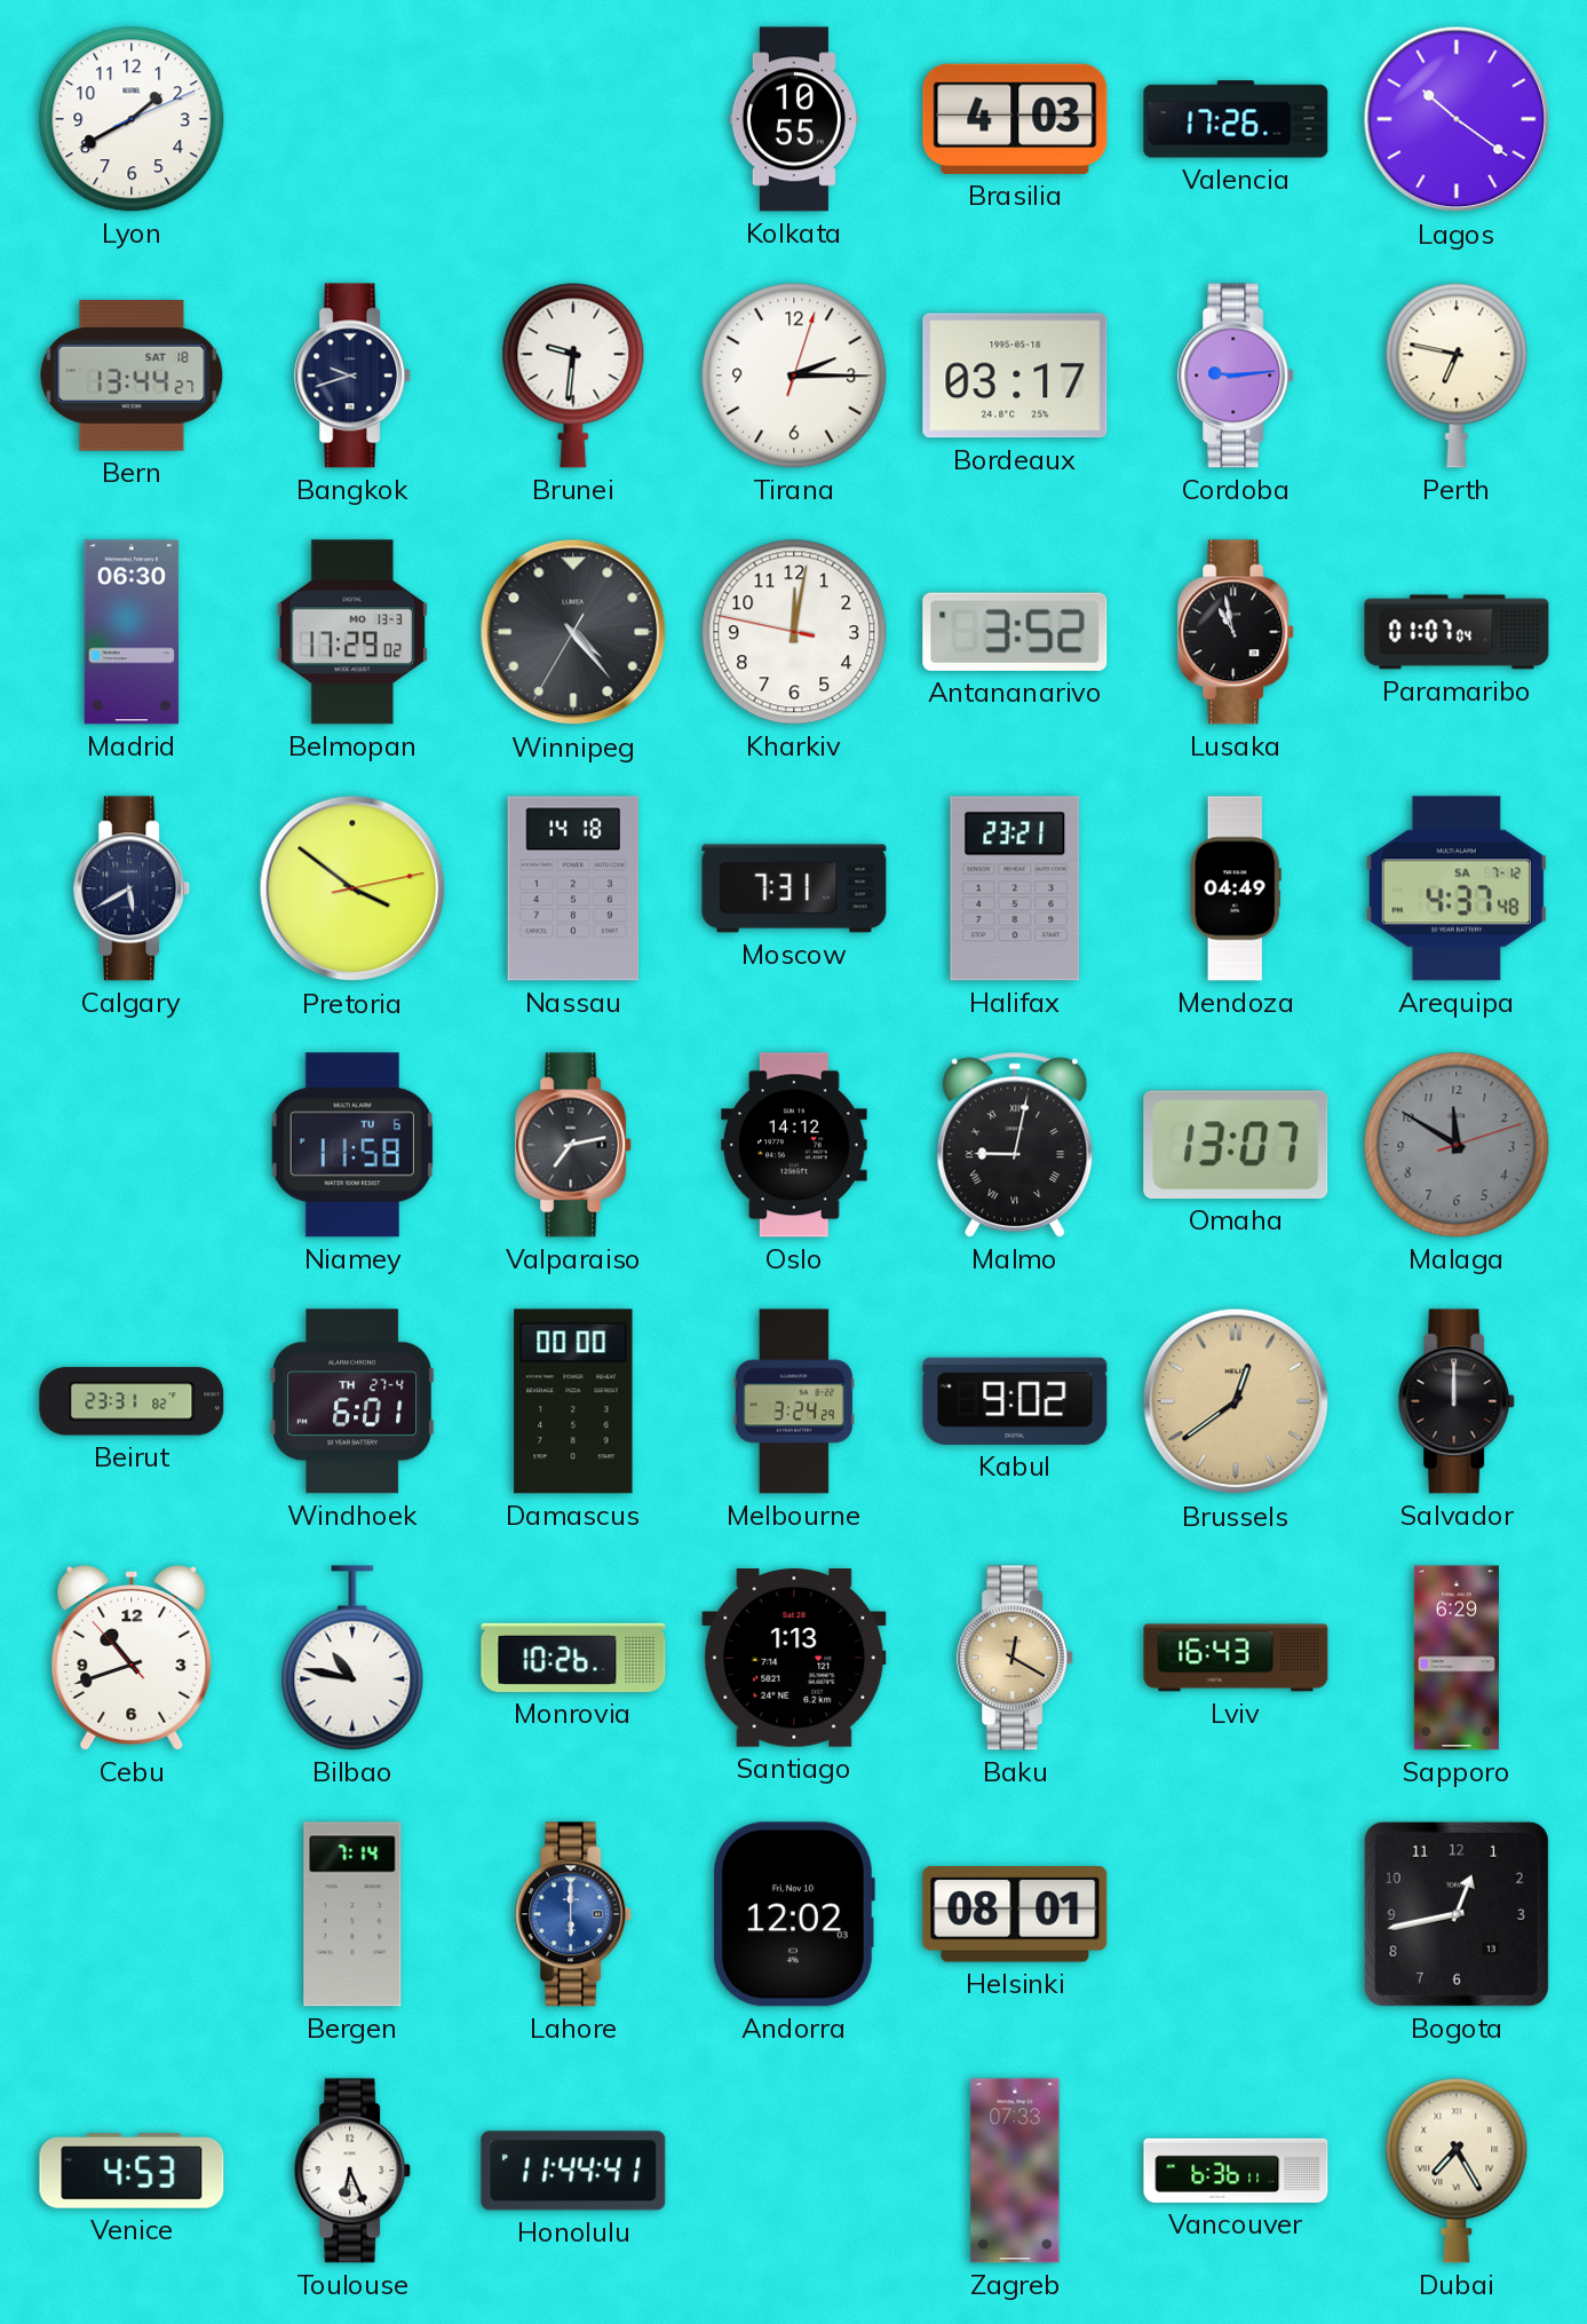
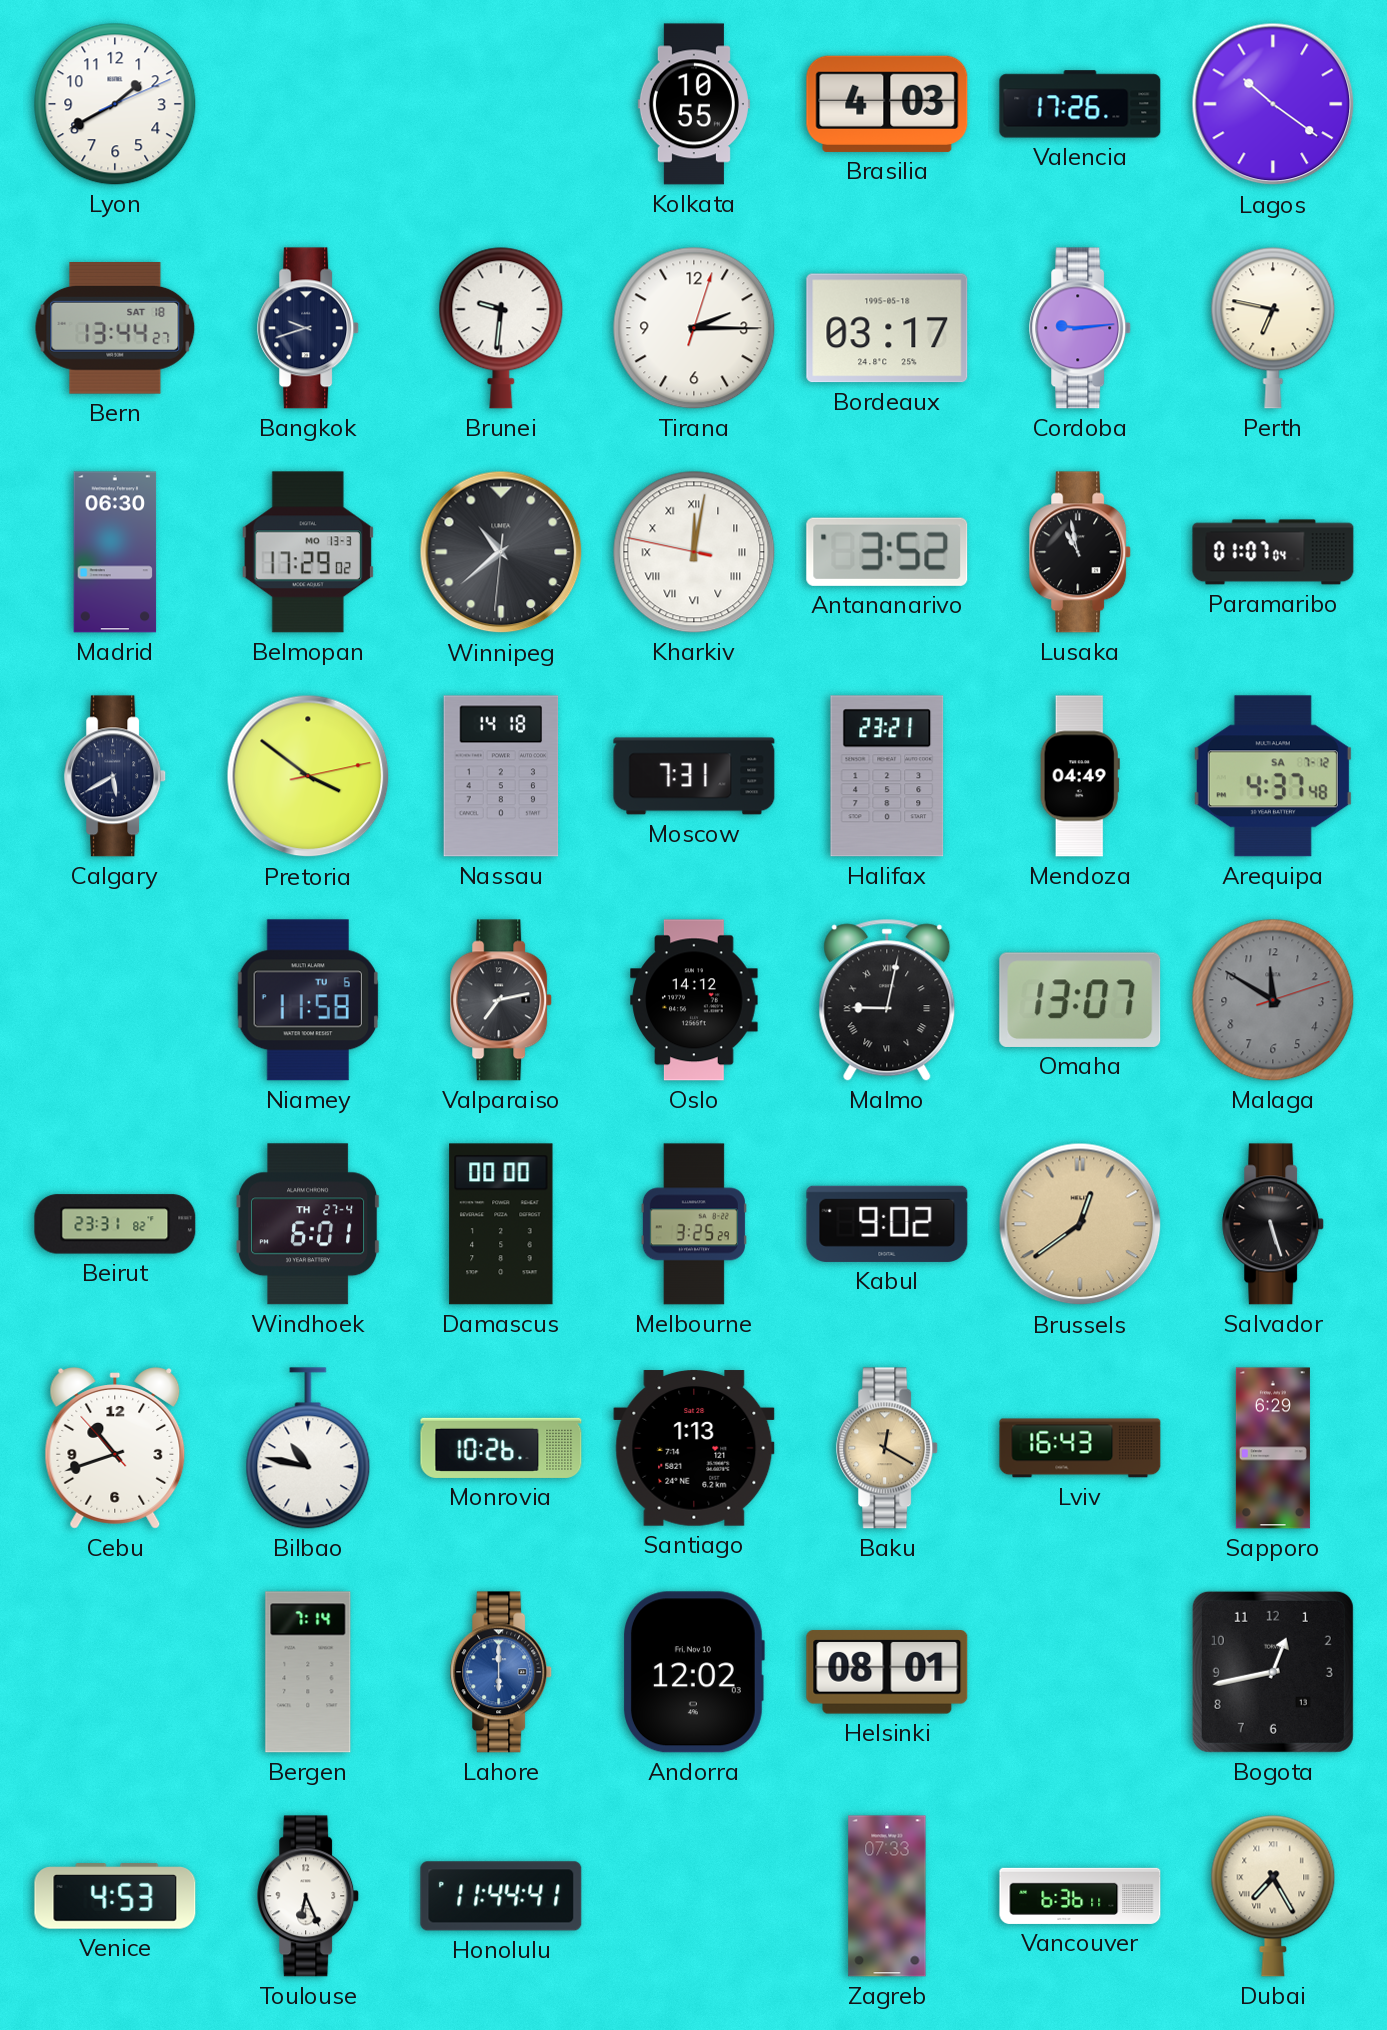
Winnipeg: 4:23 -> 10:38
Kharkiv numerals: Arabic -> Roman
Melbourne: 3:24 -> 3:25
Salvador: 12:00 -> 5:27
